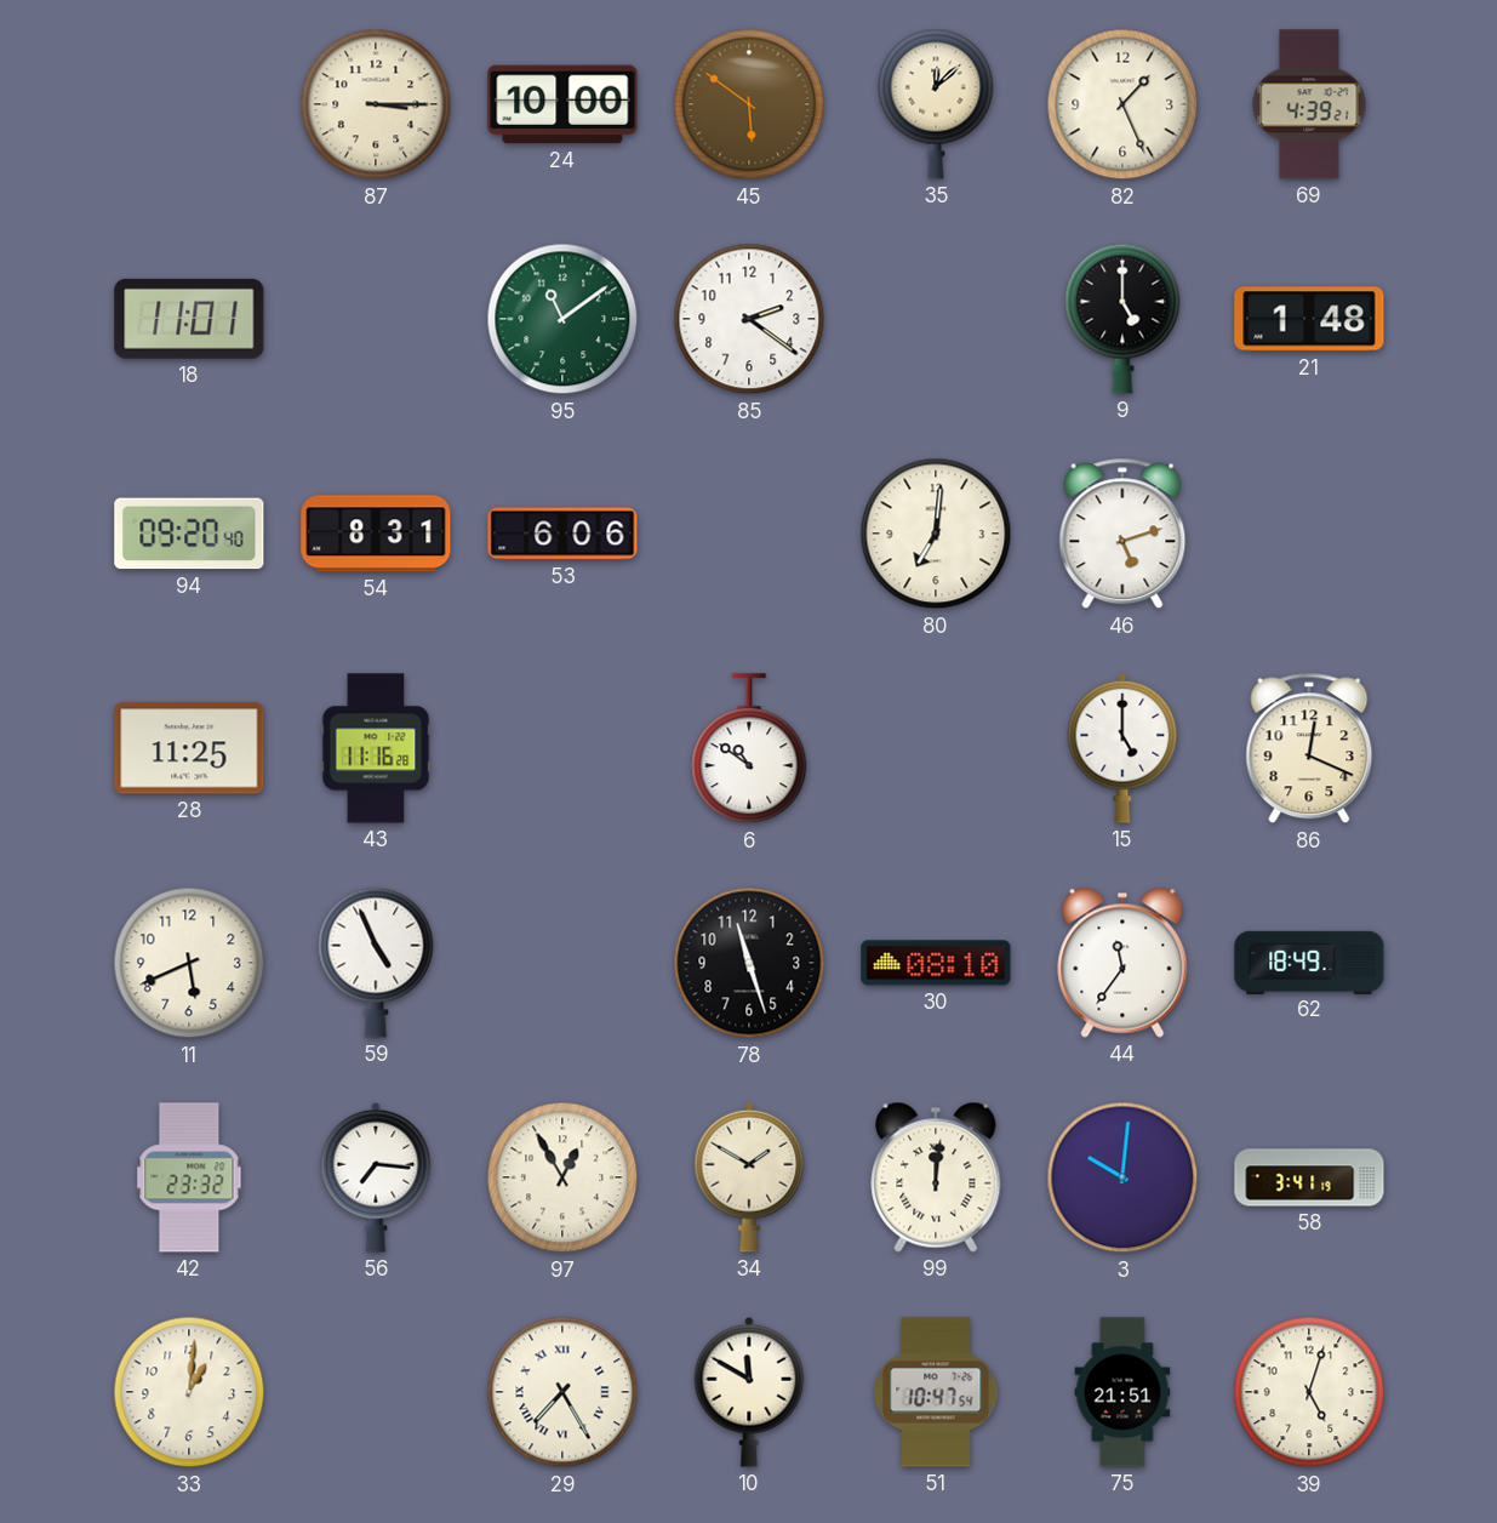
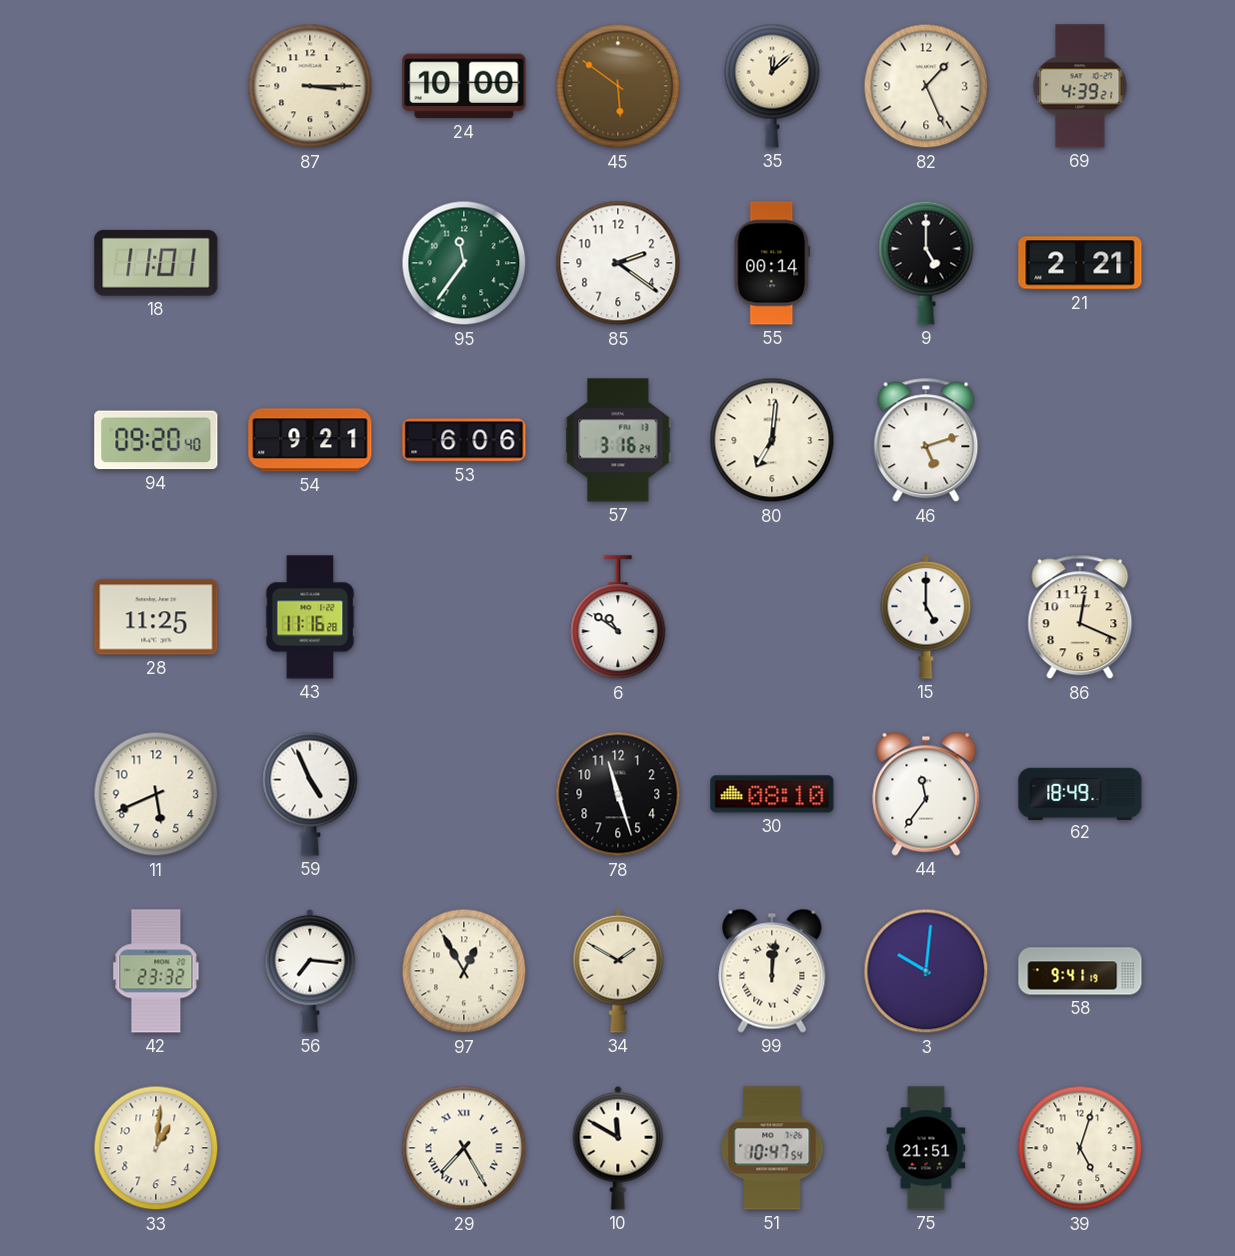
95: 11:09 -> 11:36
55: none -> 00:14
21: 1:48 -> 2:21
54: 8:31 -> 9:21
57: none -> 3:16
58: 3:41 -> 9:41
